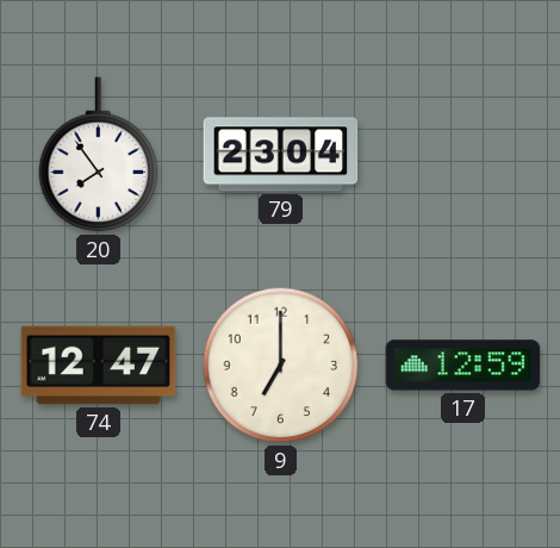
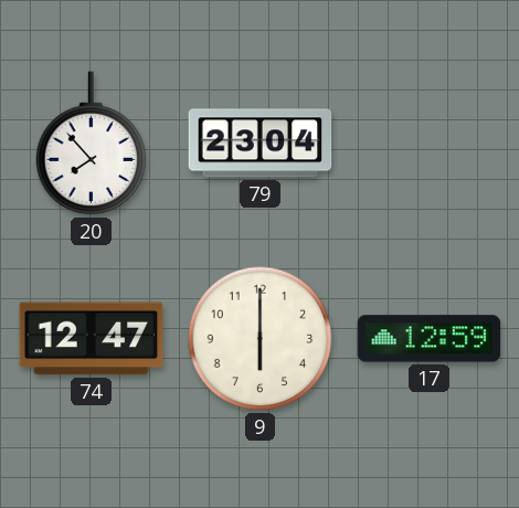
20: 7:54 -> 7:53
9: 7:00 -> 6:00
